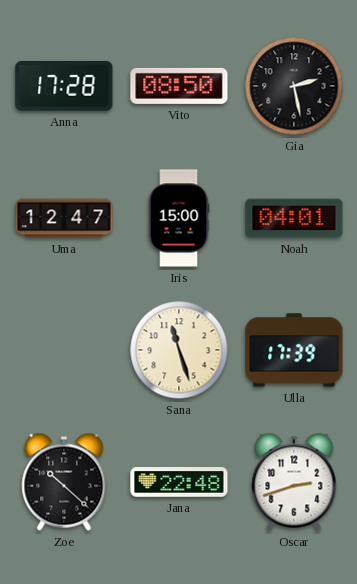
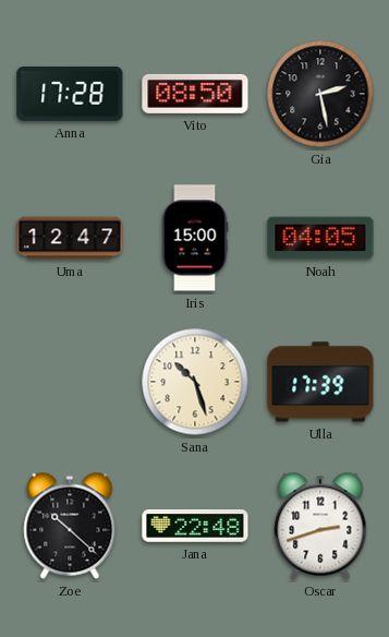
Noah: 04:01 -> 04:05
Sana: 11:27 -> 10:27
